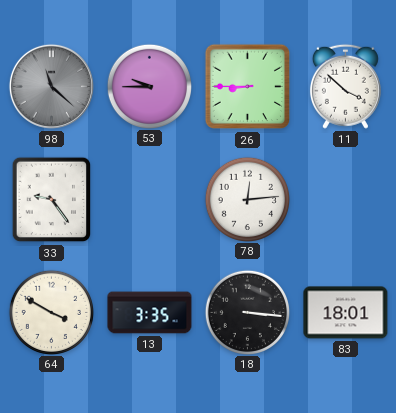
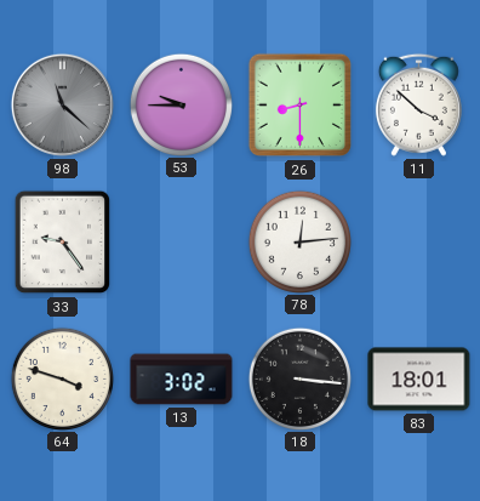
26: 8:45 -> 8:30
64: 3:50 -> 3:48
13: 3:35 -> 3:02
